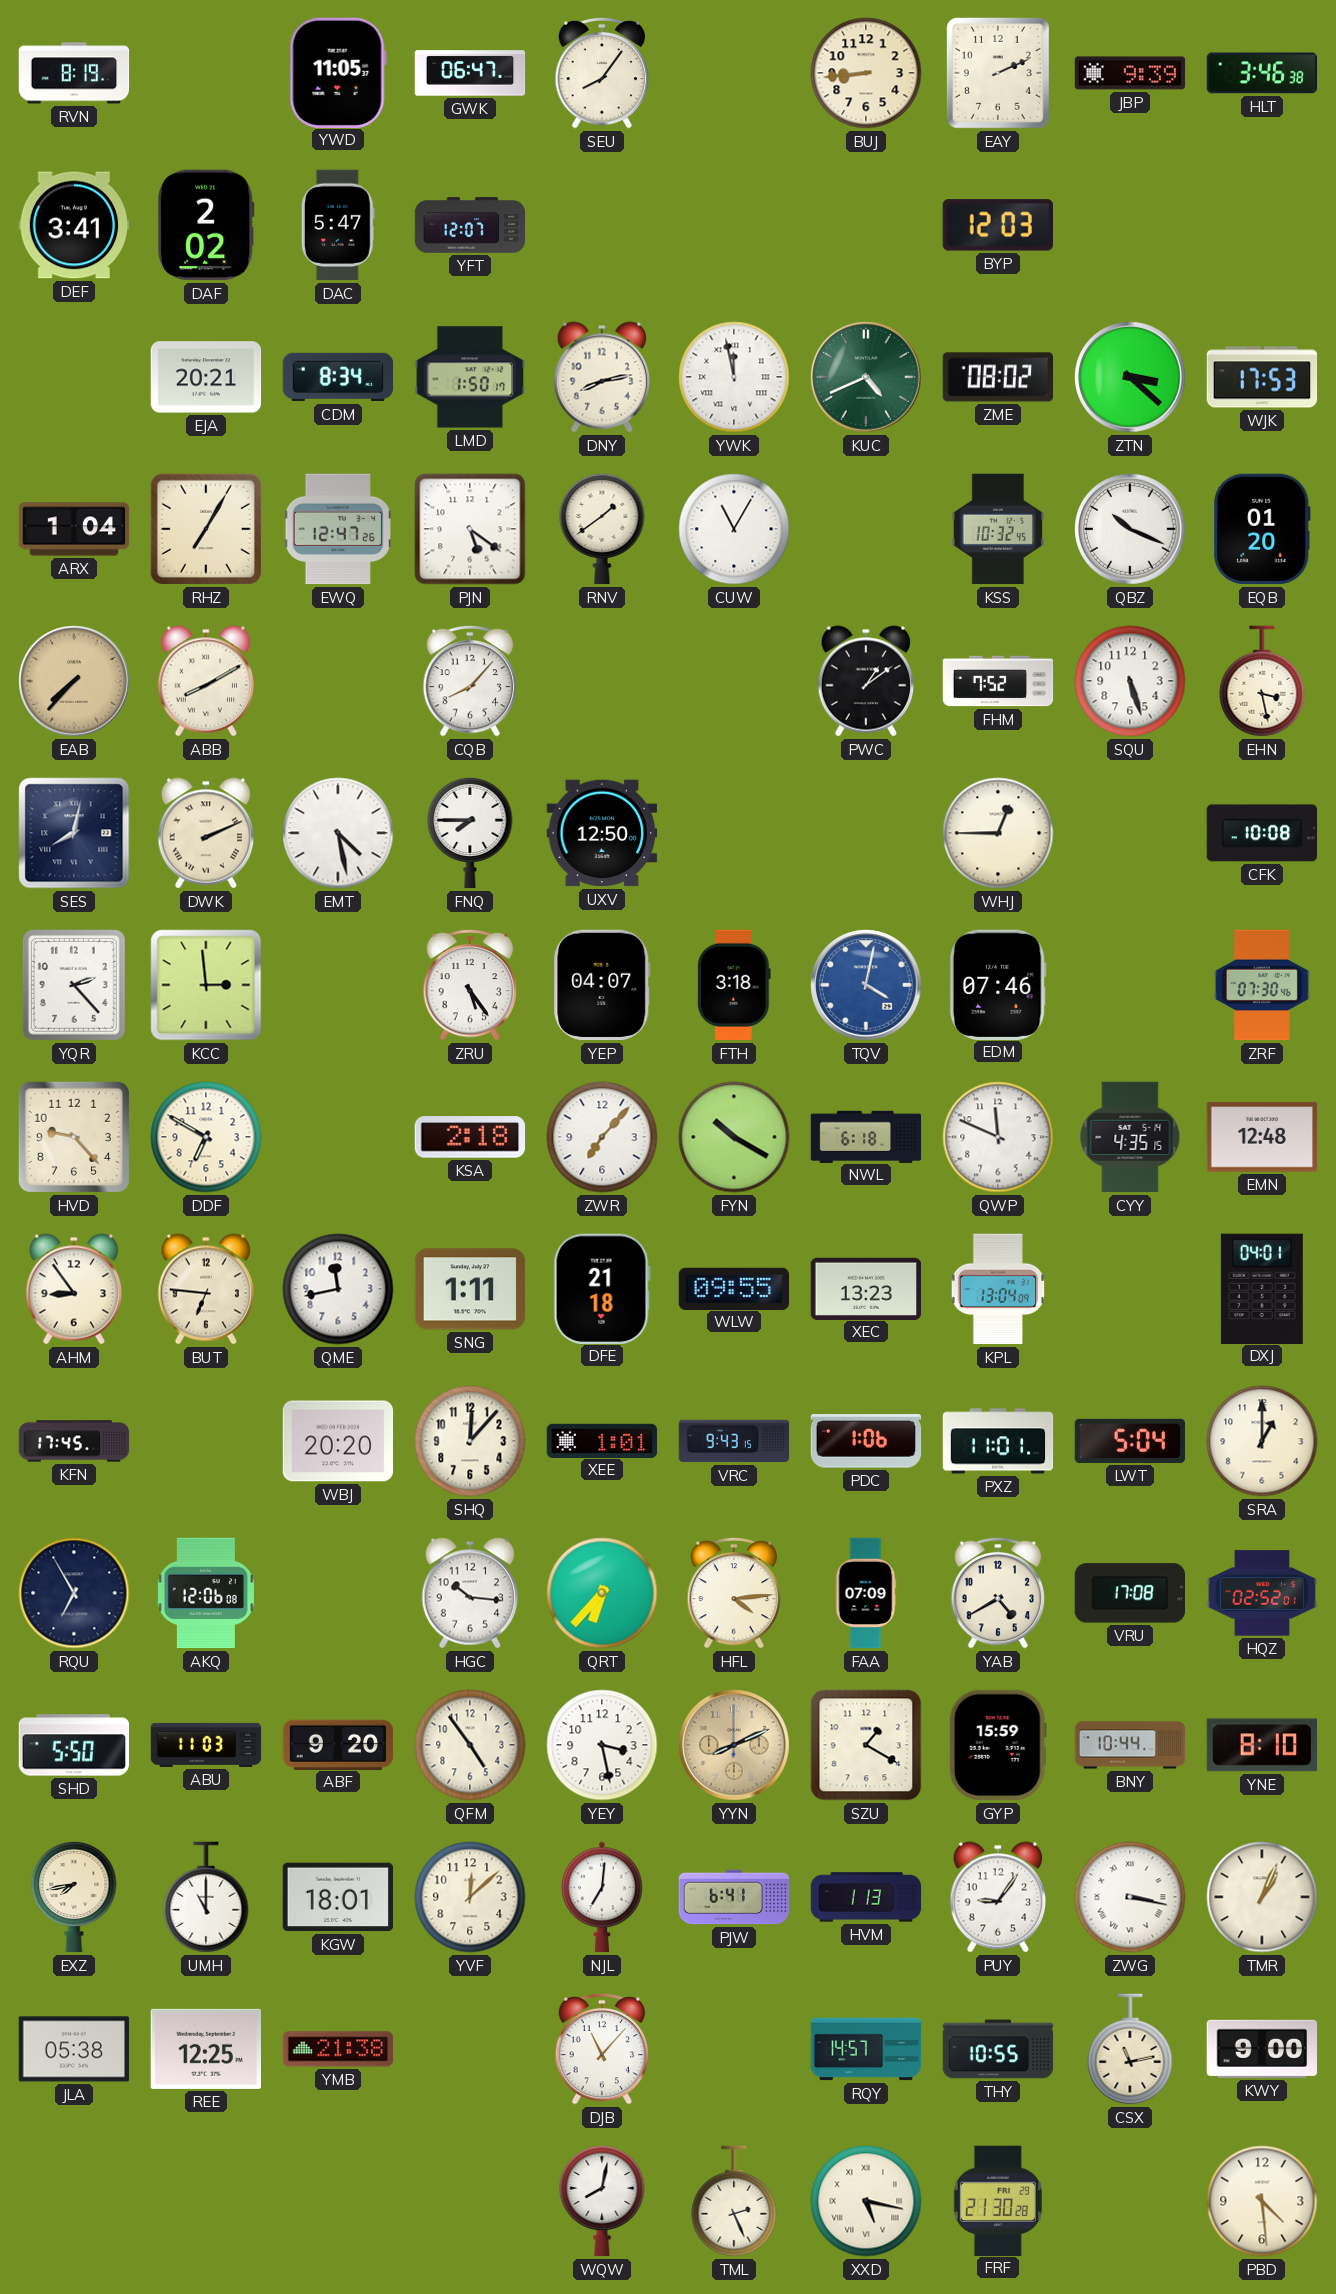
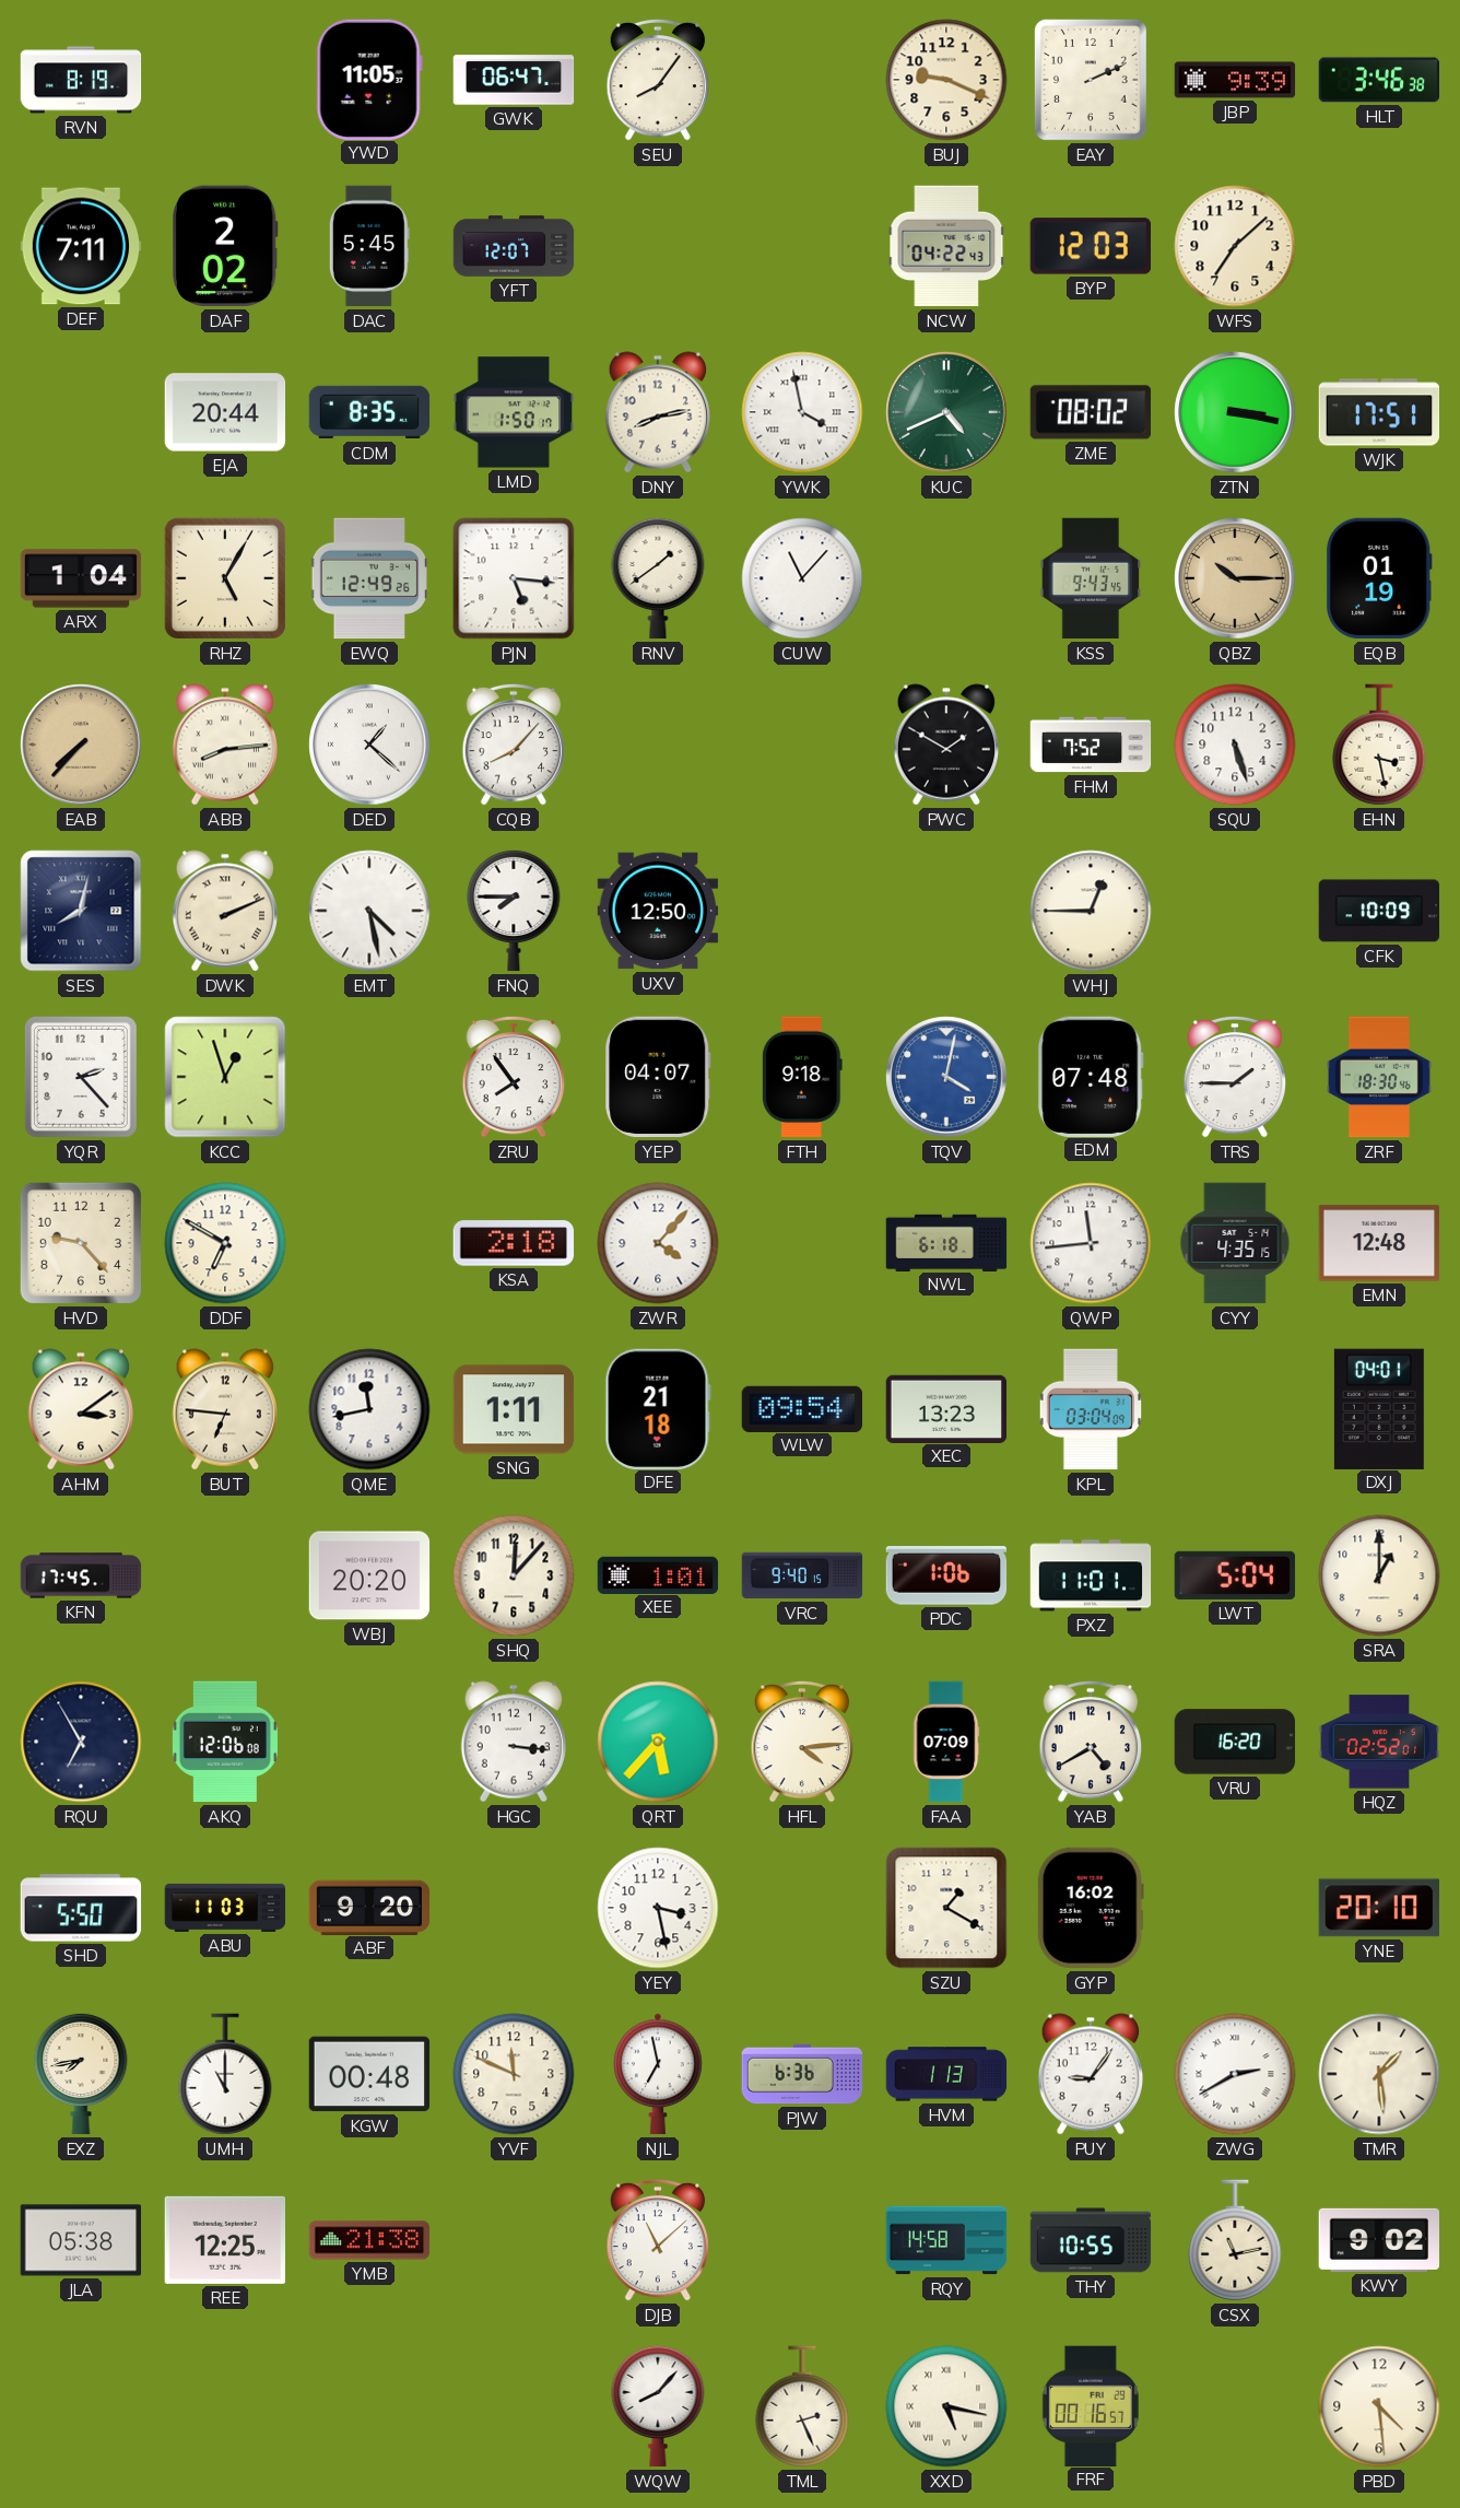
BUJ: 8:44 -> 9:19
DEF: 3:41 -> 7:11
DAC: 5:47 -> 5:45
NCW: none -> 04:22
WFS: none -> 7:08
EJA: 20:21 -> 20:44
CDM: 8:34 -> 8:35
YWK: 11:58 -> 3:58
ZTN: 3:22 -> 3:17
WJK: 17:53 -> 17:51
RHZ: 7:05 -> 5:05
EWQ: 12:47 -> 12:49
PJN: 5:21 -> 5:16
CUW: 11:05 -> 11:07
KSS: 10:32 -> 9:43
QBZ: 10:19 -> 10:15
QBZ dial: white -> champagne
EQB: 01:20 -> 01:19
ABB: 8:10 -> 8:14
DED: none -> 1:22
PWC: 1:09 -> 1:50
CFK: 10:08 -> 10:09
KCC: 2:59 -> 12:57
ZRU: 5:24 -> 7:54
FTH: 3:18 -> 9:18
EDM: 07:46 -> 07:48
TRS: none -> 1:45
ZRF: 07:30 -> 18:30
ZWR: 7:07 -> 4:07
FYN: 10:20 -> none
QWP: 11:49 -> 11:44
AHM: 8:54 -> 3:09
WLW: 09:55 -> 09:54
KPL: 13:04 -> 03:04
VRC: 9:43 -> 9:40
HGC: 10:16 -> 3:16
QRT: 6:37 -> 5:37
VRU: 17:08 -> 16:20
QFM: 4:54 -> none
YYN: 8:11 -> none
GYP: 15:59 -> 16:02
BNY: 10:44 -> none
YNE: 8:10 -> 20:10
KGW: 18:01 -> 00:48
YVF: 12:08 -> 11:49
NJL: 7:01 -> 6:58
PJW: 6:41 -> 6:36
ZWG: 3:17 -> 2:40
TMR: 1:04 -> 1:29
DJB: 11:07 -> 11:08
RQY: 14:57 -> 14:58
KWY: 9:00 -> 9:02
WQW: 8:02 -> 8:07
FRF: 21:30 -> 00:16
